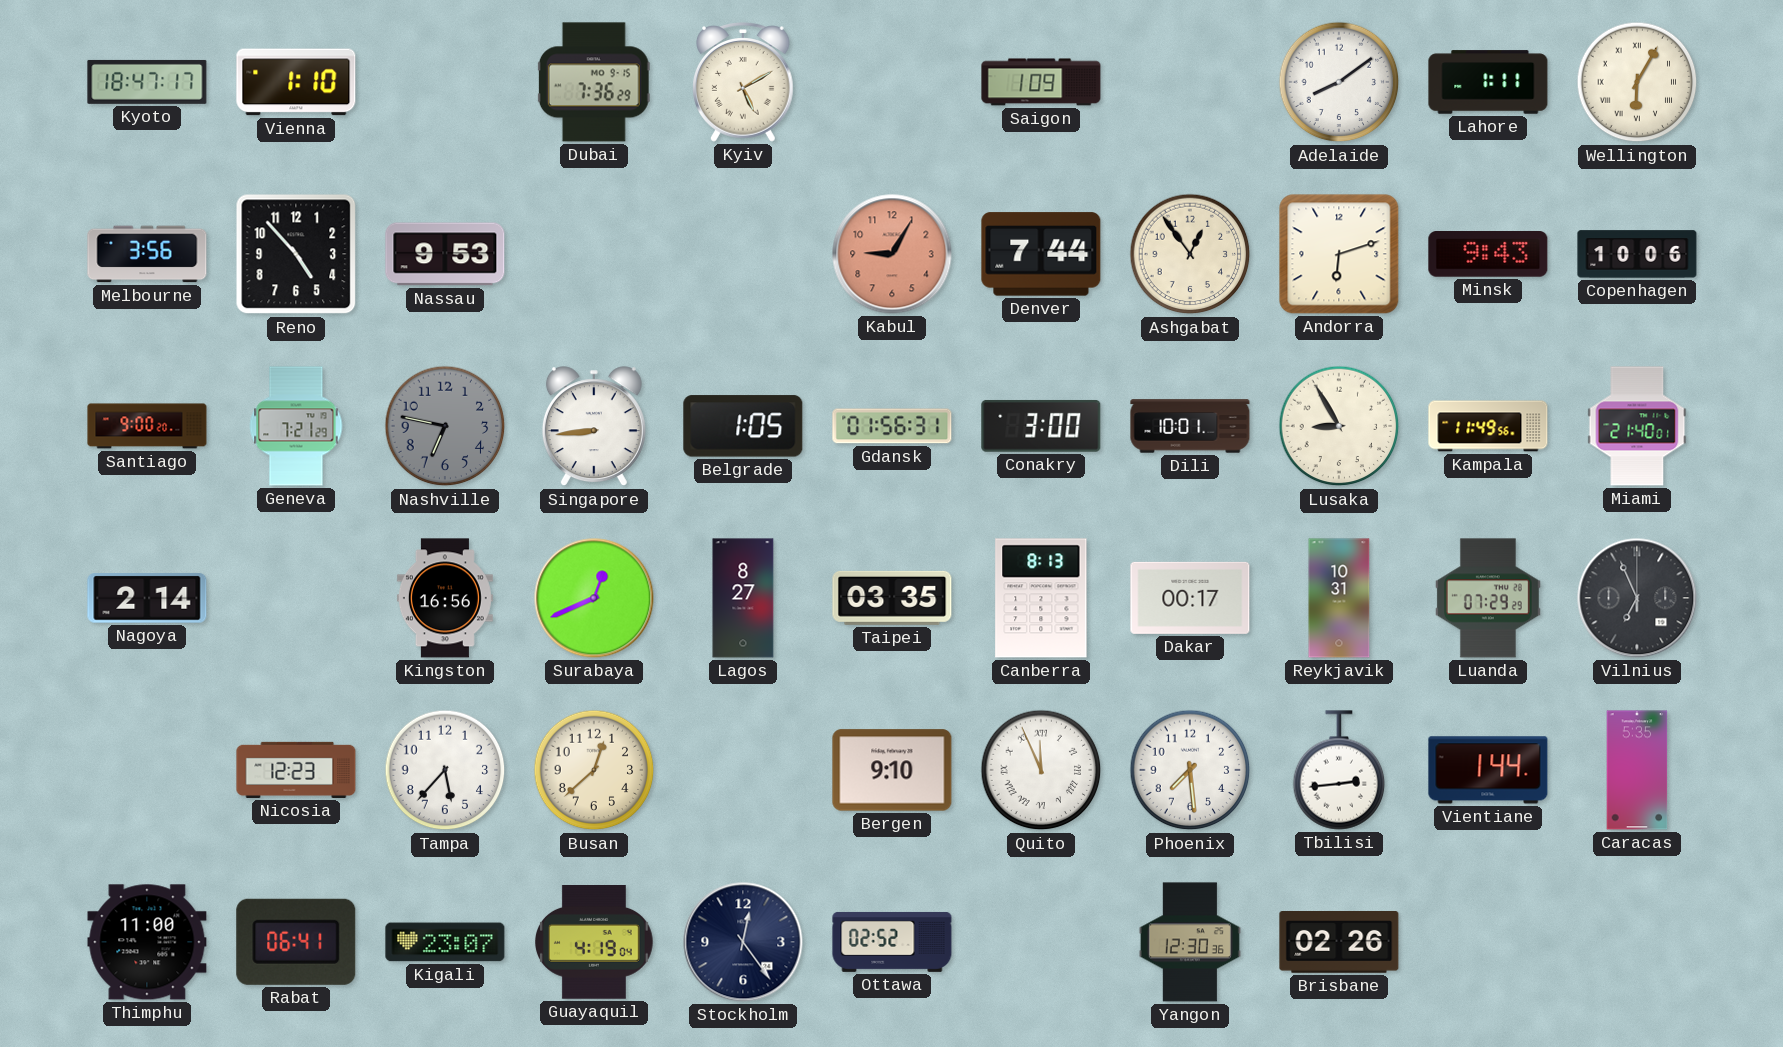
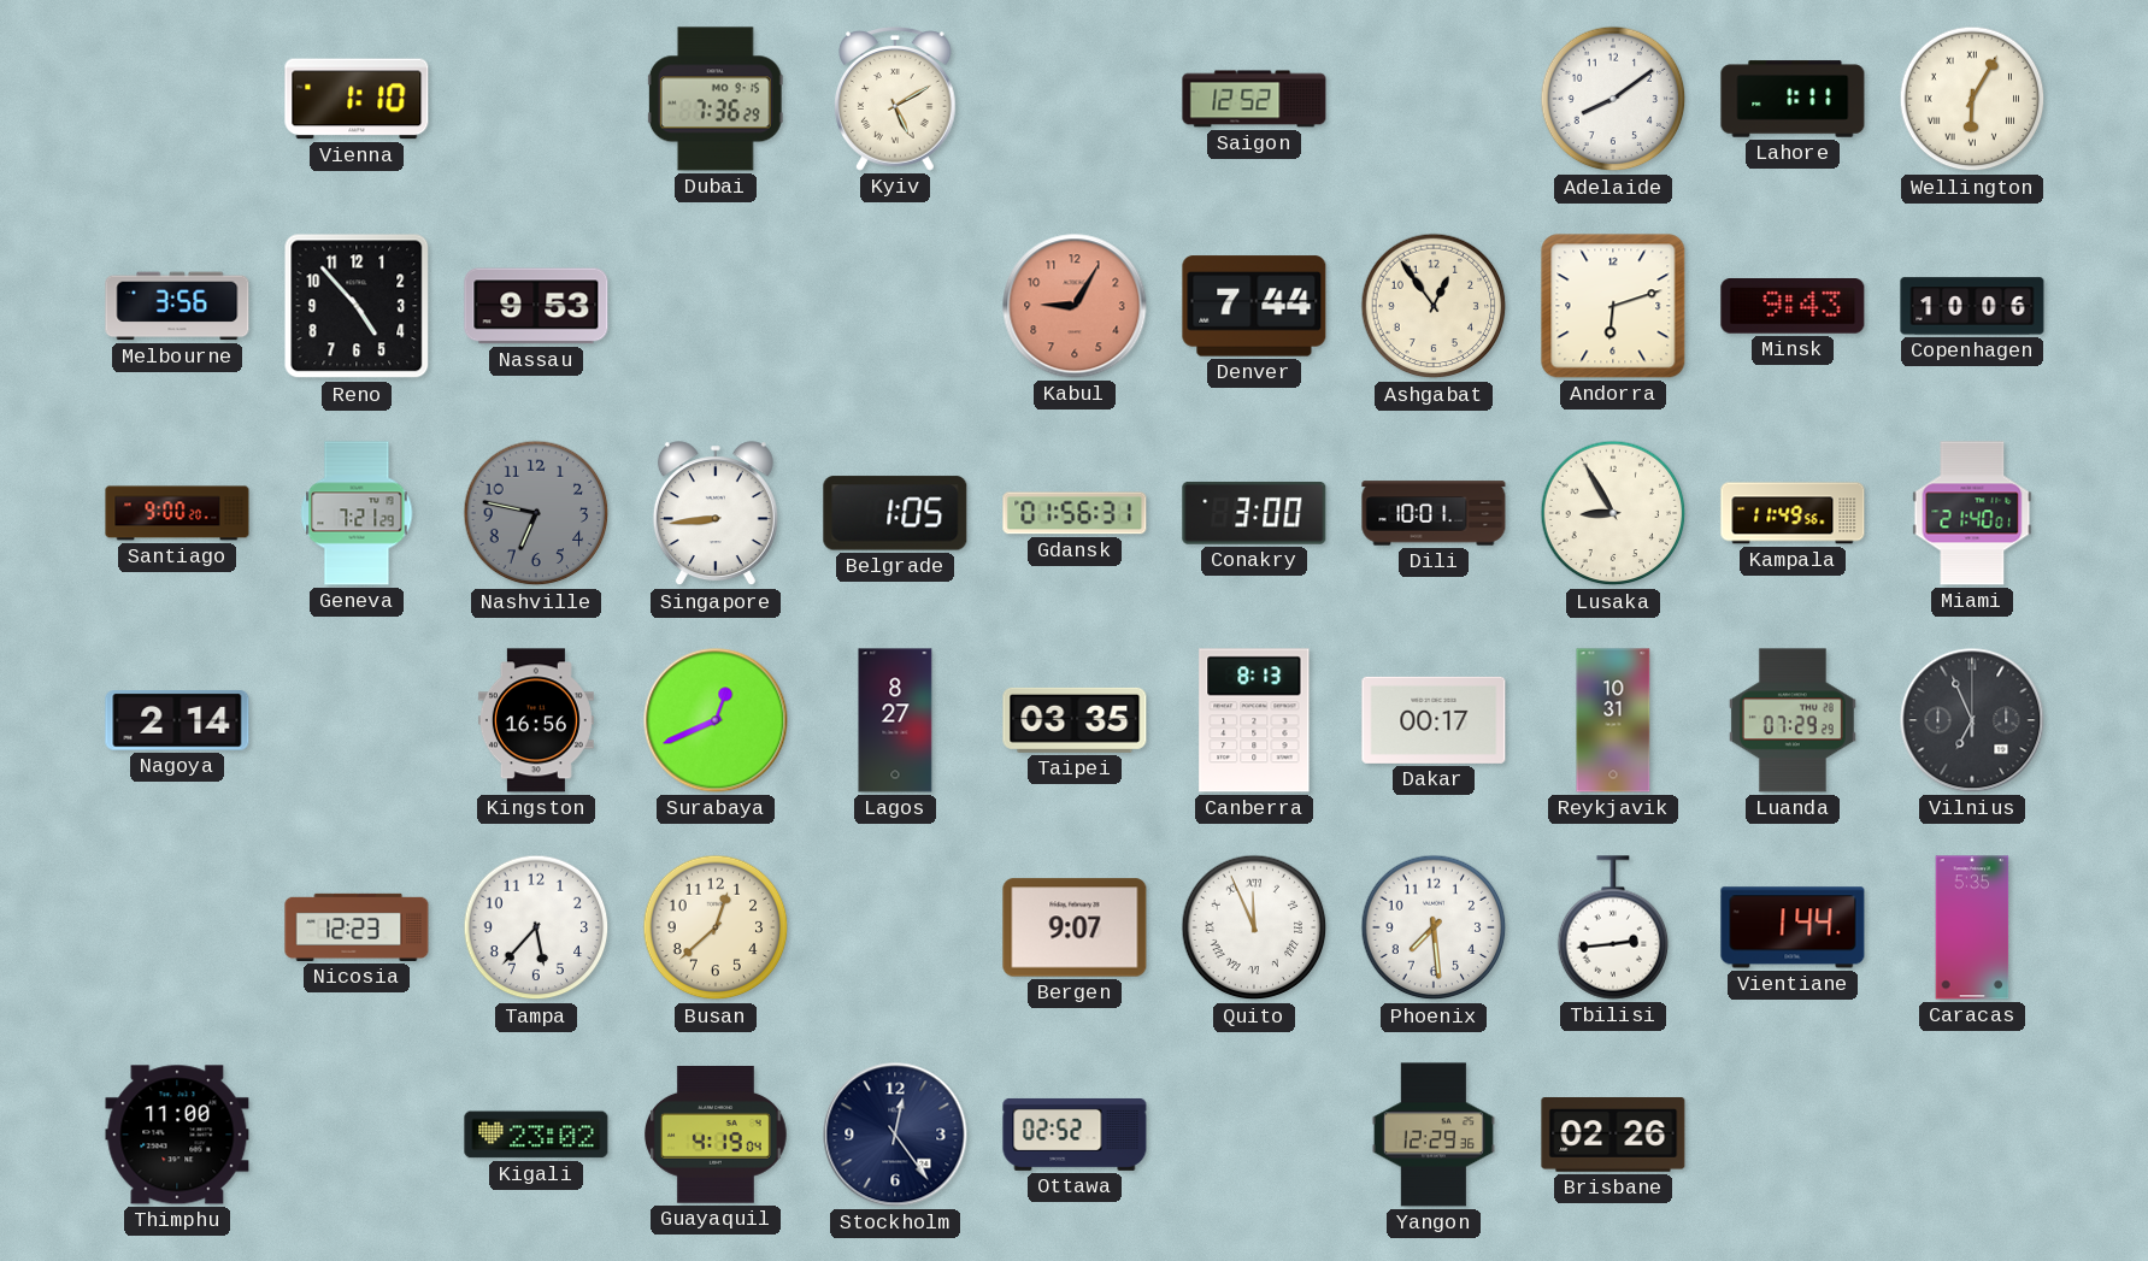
Kyoto: 18:47 -> none
Saigon: 1:09 -> 12:52
Bergen: 9:10 -> 9:07
Rabat: 06:41 -> none
Kigali: 23:07 -> 23:02
Yangon: 12:30 -> 12:29
